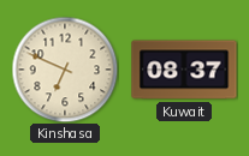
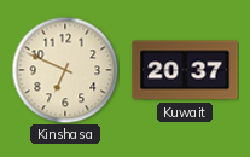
Kuwait: 08:37 -> 20:37
